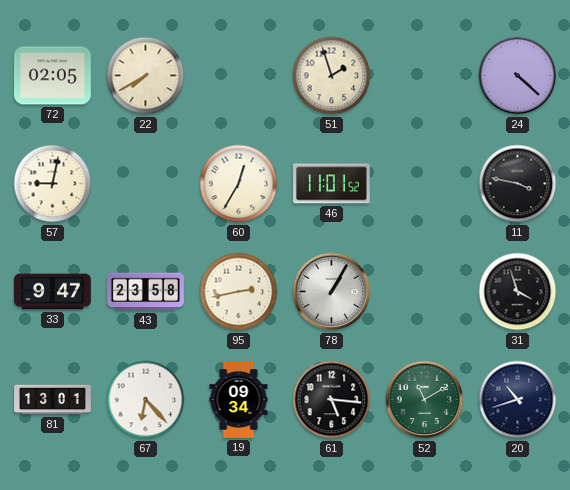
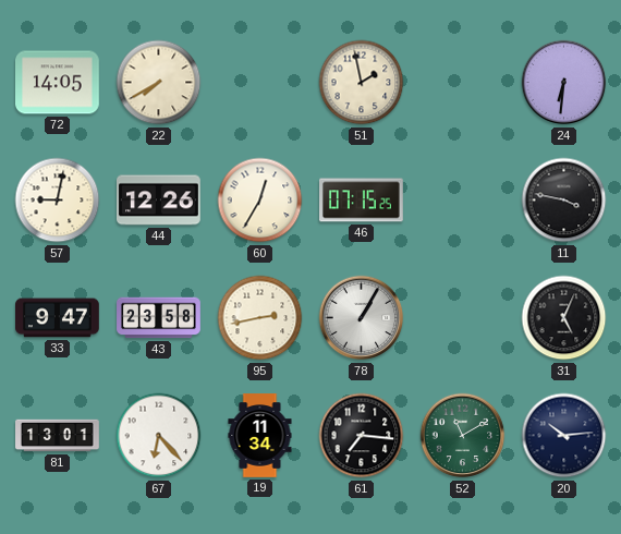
72: 02:05 -> 14:05
51: 1:57 -> 1:58
24: 4:22 -> 6:31
44: none -> 12:26
46: 11:01 -> 07:15
31: 3:57 -> 5:04
19: 09:34 -> 11:34
61: 5:16 -> 7:16
20: 10:42 -> 10:14
